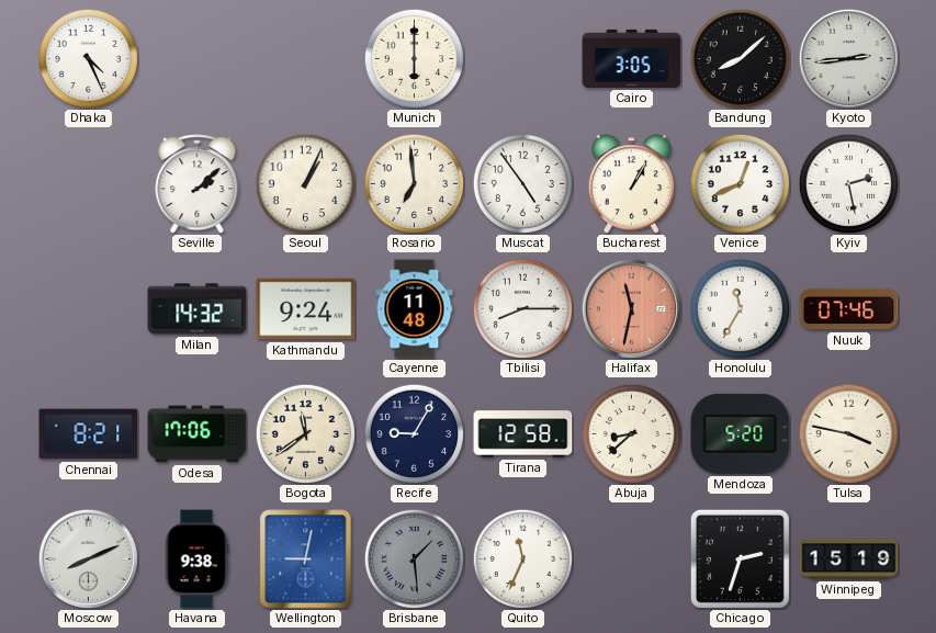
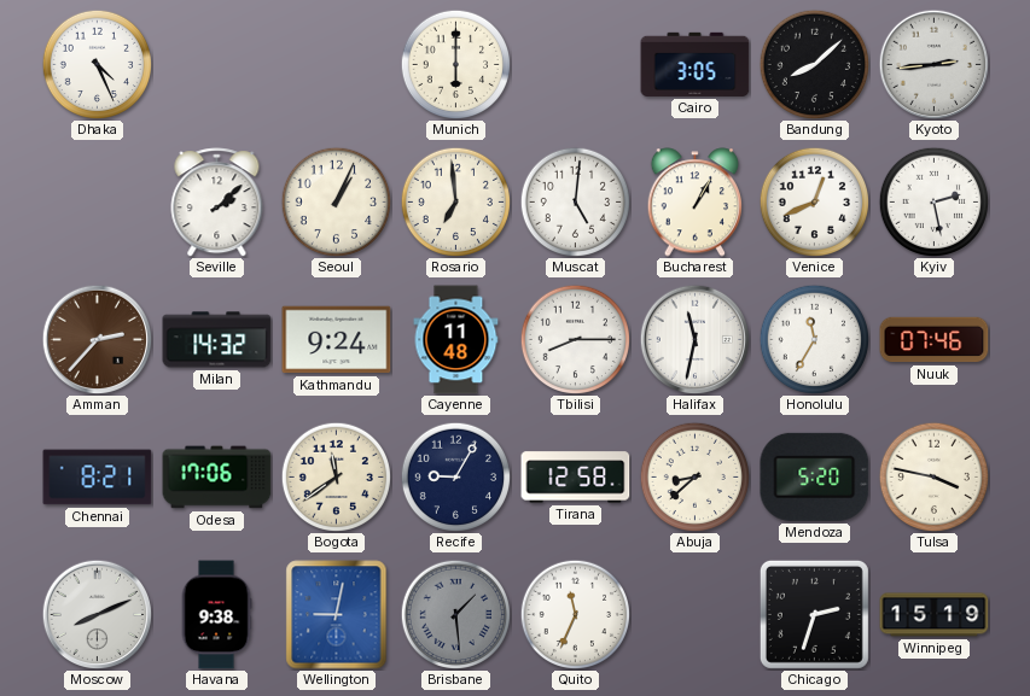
Muscat: 4:54 -> 5:01
Amman: none -> 2:37
Halifax dial: salmon -> white
